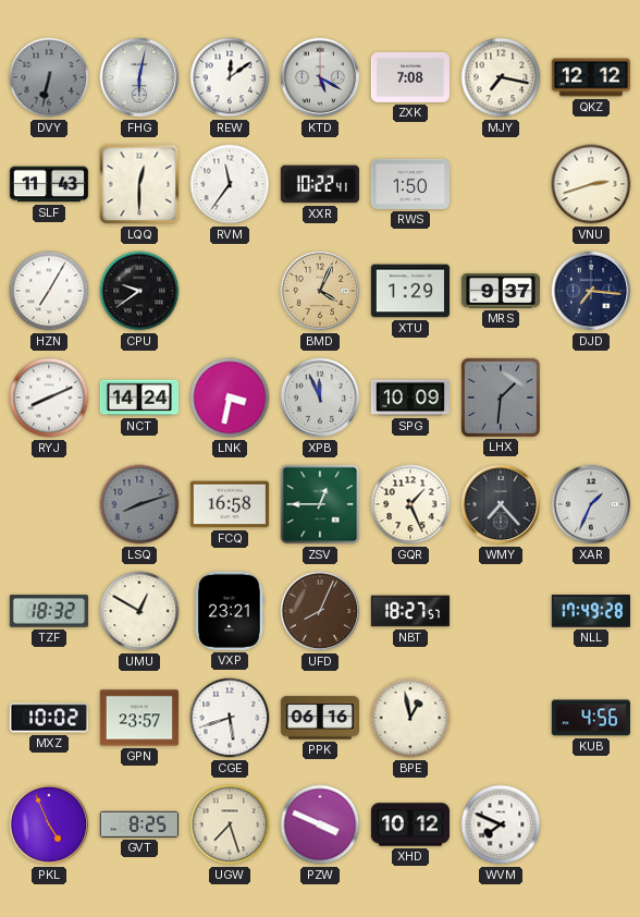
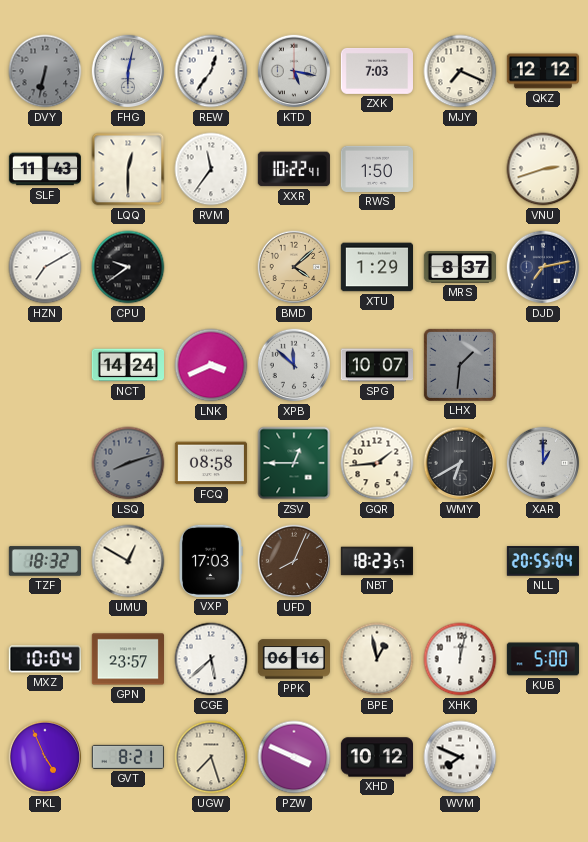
REW: 12:09 -> 12:36
KTD: 5:20 -> 5:17
ZXK: 7:08 -> 7:03
MJY: 7:17 -> 7:19
HZN: 7:05 -> 7:10
BMD: 4:04 -> 4:08
MRS: 9:37 -> 8:37
DJD: 7:16 -> 7:13
RYJ: 8:11 -> none
LNK: 3:32 -> 3:41
XPB: 11:56 -> 11:52
SPG: 10:09 -> 10:07
FCQ: 16:58 -> 08:58
GQR: 1:26 -> 1:44
WMY: 7:23 -> 6:40
XAR: 1:34 -> 1:00
VXP: 23:21 -> 17:03
NBT: 18:27 -> 18:23
NLL: 17:49 -> 20:55
MXZ: 10:02 -> 10:04
CGE: 5:42 -> 5:38
XHK: none -> 12:02
KUB: 4:56 -> 5:00
GVT: 8:25 -> 8:21
